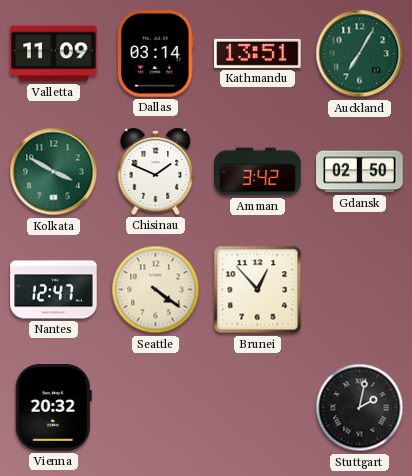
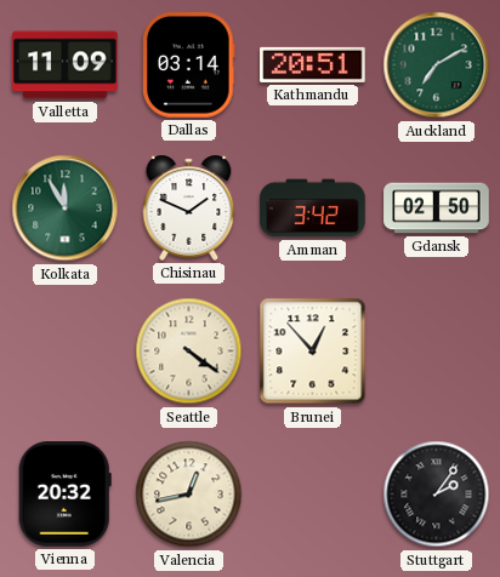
Kathmandu: 13:51 -> 20:51
Auckland: 7:05 -> 7:10
Kolkata: 3:50 -> 11:55
Nantes: 12:47 -> none
Valencia: none -> 12:43
Stuttgart: 2:02 -> 2:06
